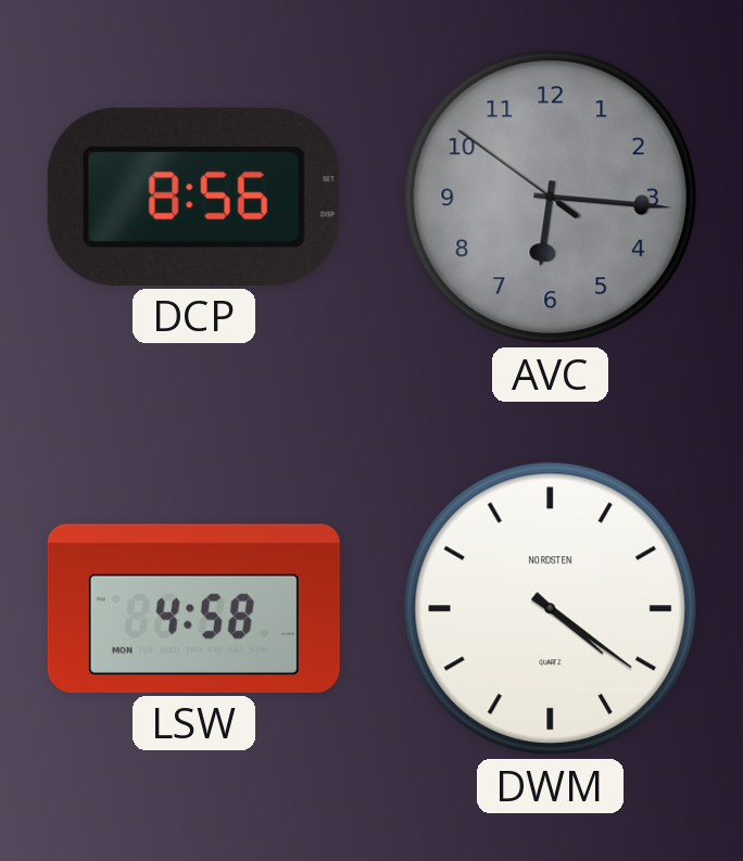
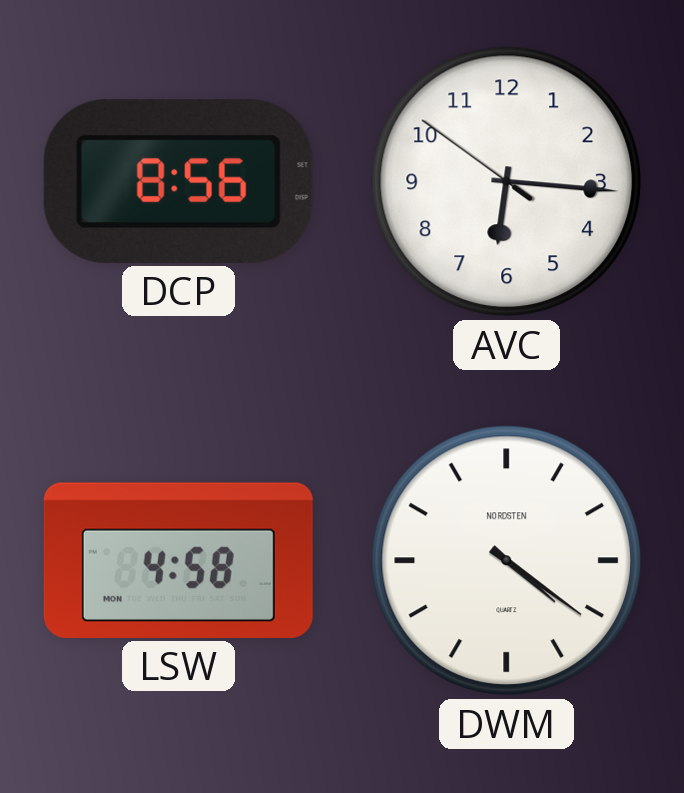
AVC dial: grey -> white
